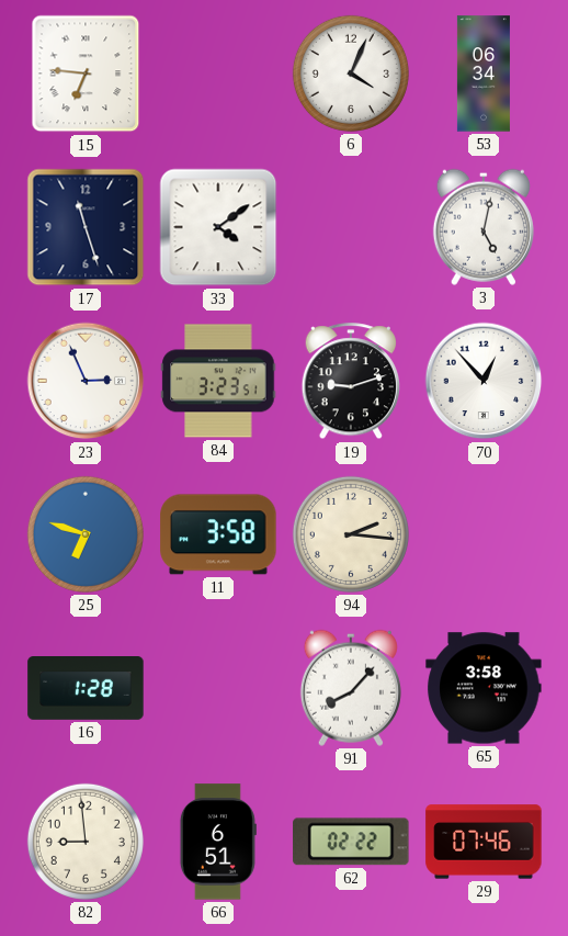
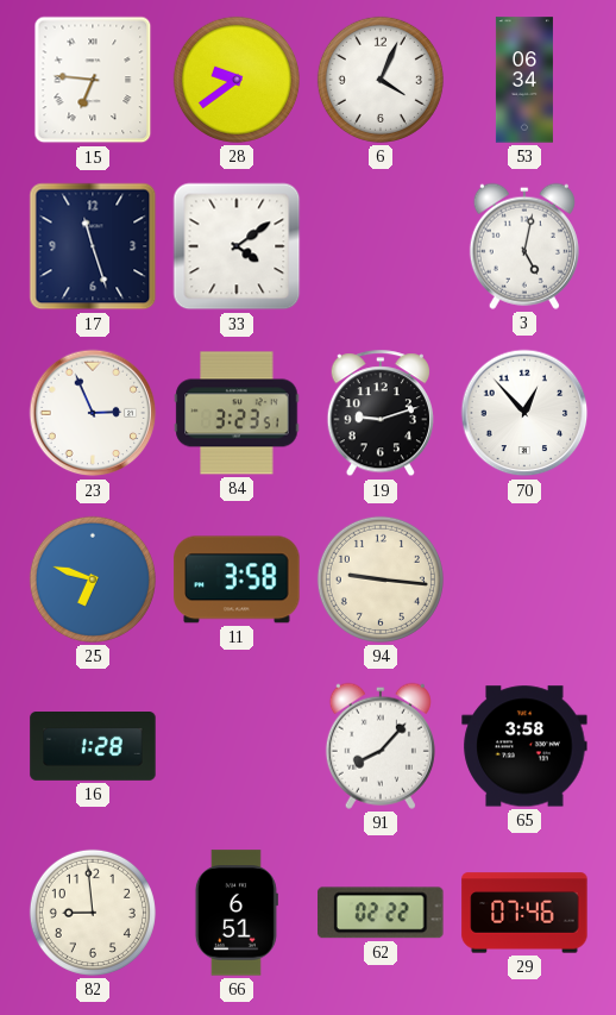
28: none -> 9:39
94: 2:16 -> 9:16
